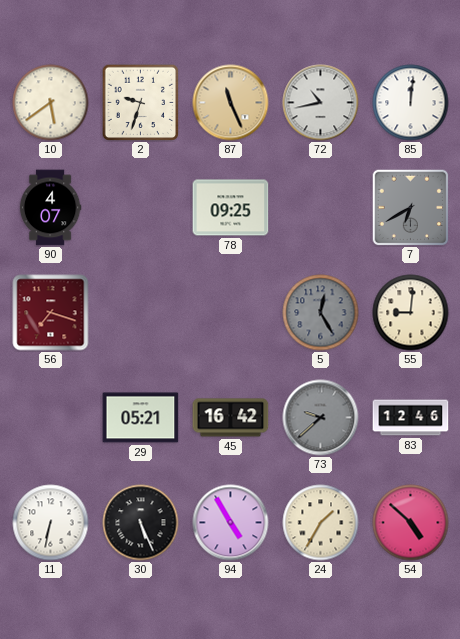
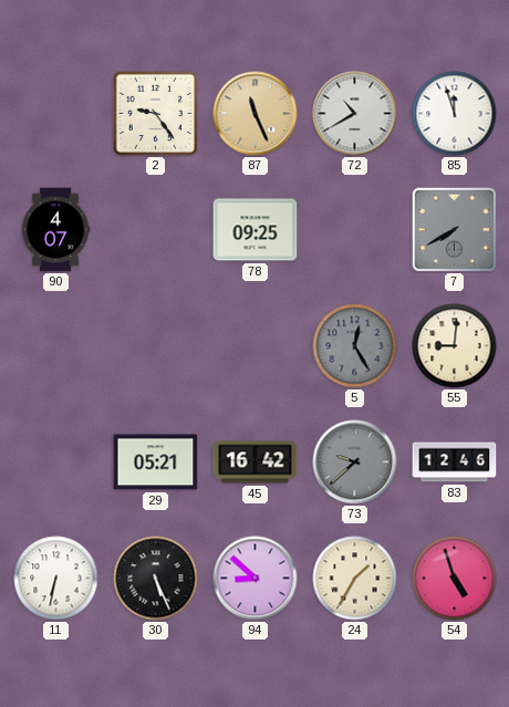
10: 5:39 -> none
2: 9:33 -> 9:24
72: 10:43 -> 10:40
85: 12:01 -> 11:57
7: 6:40 -> 7:40
56: 7:18 -> none
94: 4:55 -> 8:52
54: 4:52 -> 4:57
